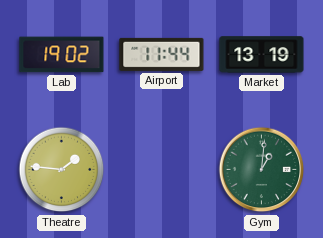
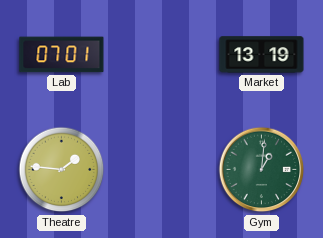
Lab: 19:02 -> 07:01
Airport: 11:44 -> none
